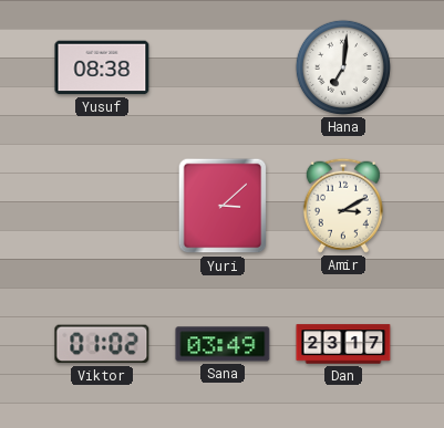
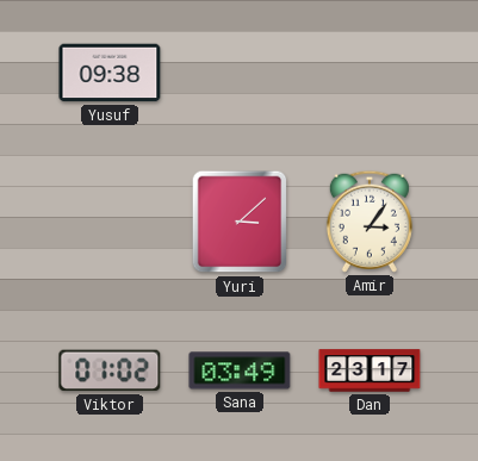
Yusuf: 08:38 -> 09:38
Hana: 7:01 -> none
Amir: 3:10 -> 3:06
